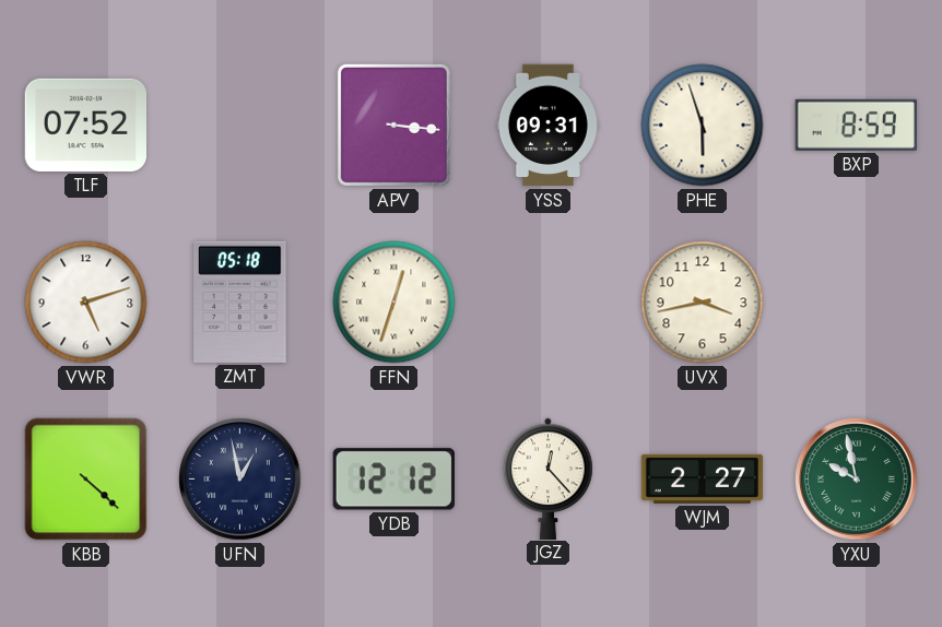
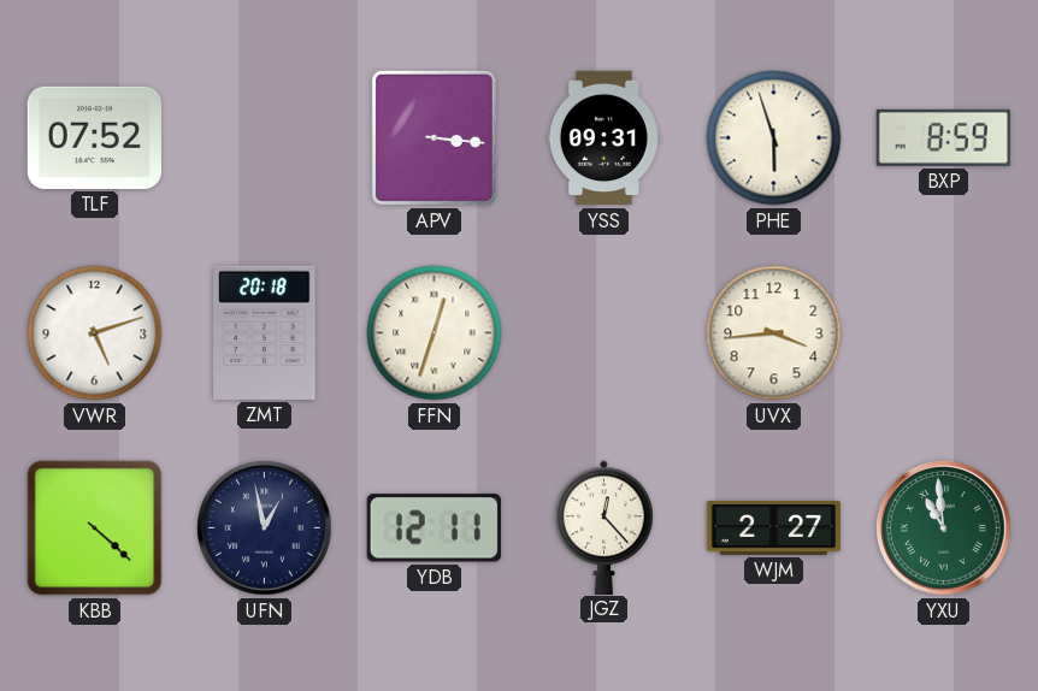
ZMT: 05:18 -> 20:18
UVX: 3:43 -> 3:44
YDB: 12:12 -> 12:11
YXU: 9:58 -> 10:59
